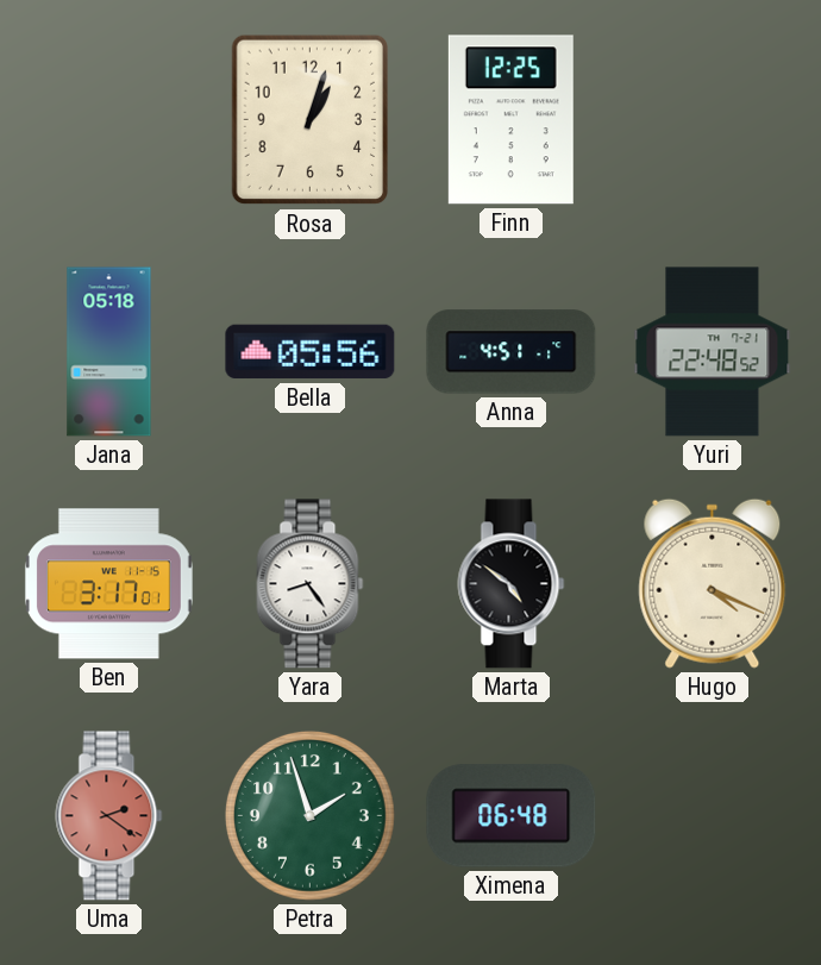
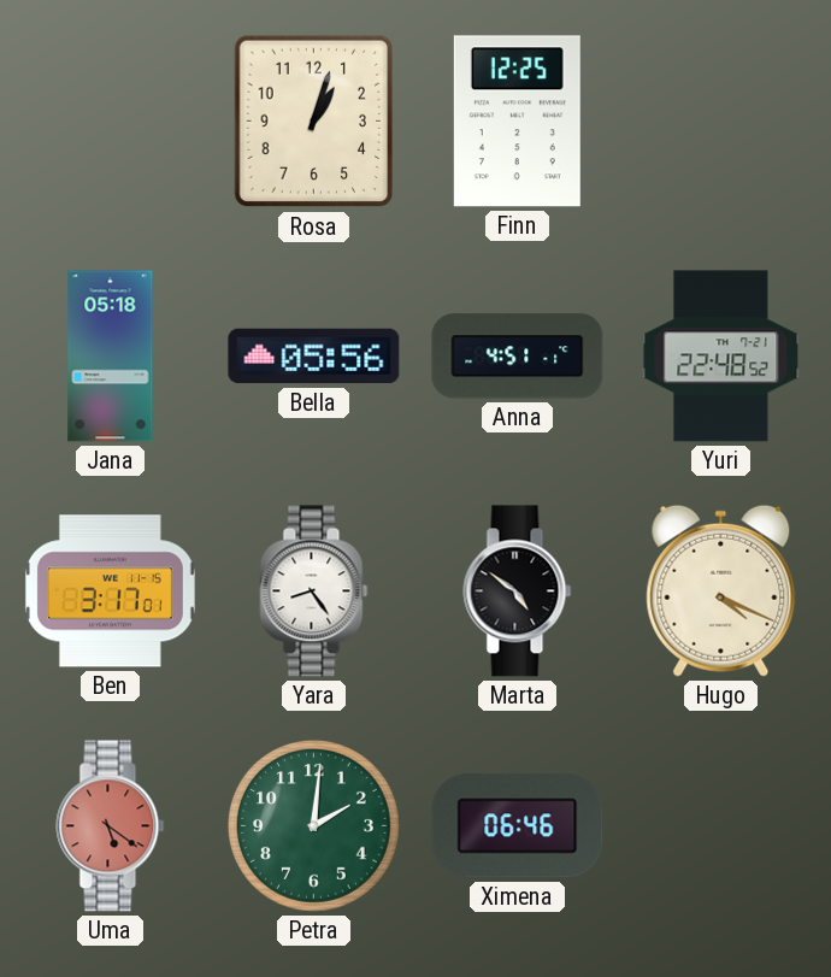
Uma: 2:21 -> 5:21
Petra: 1:57 -> 2:01
Ximena: 06:48 -> 06:46
